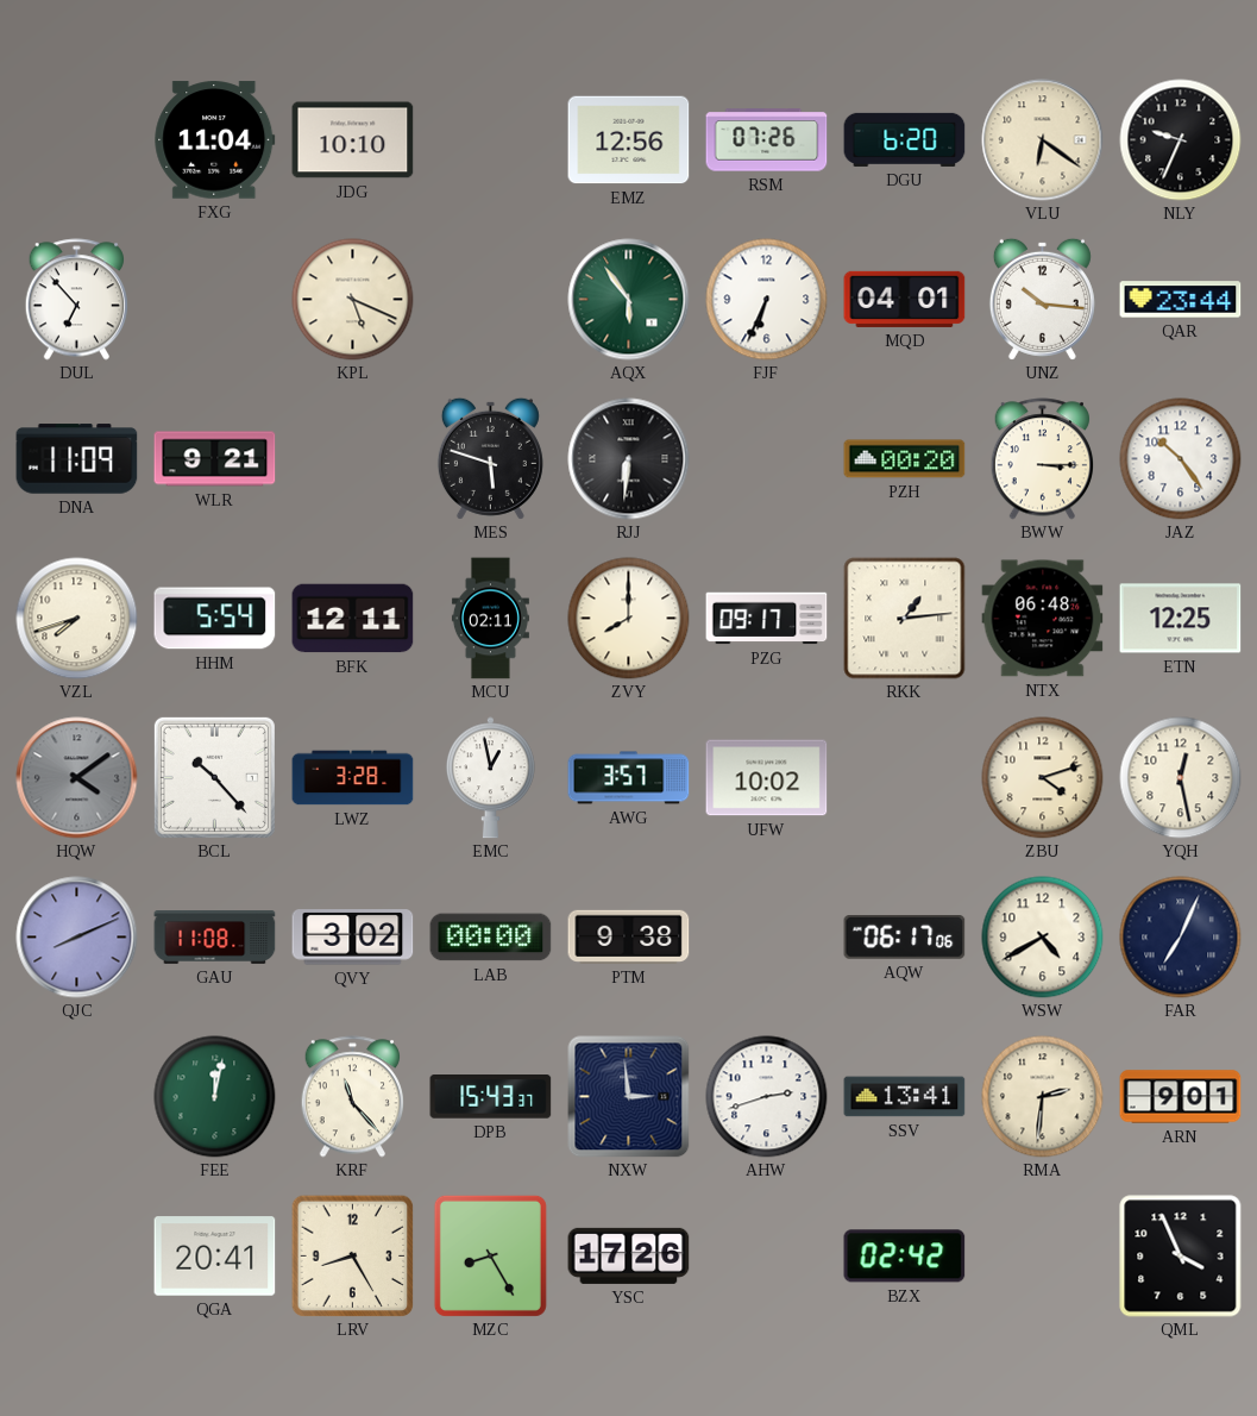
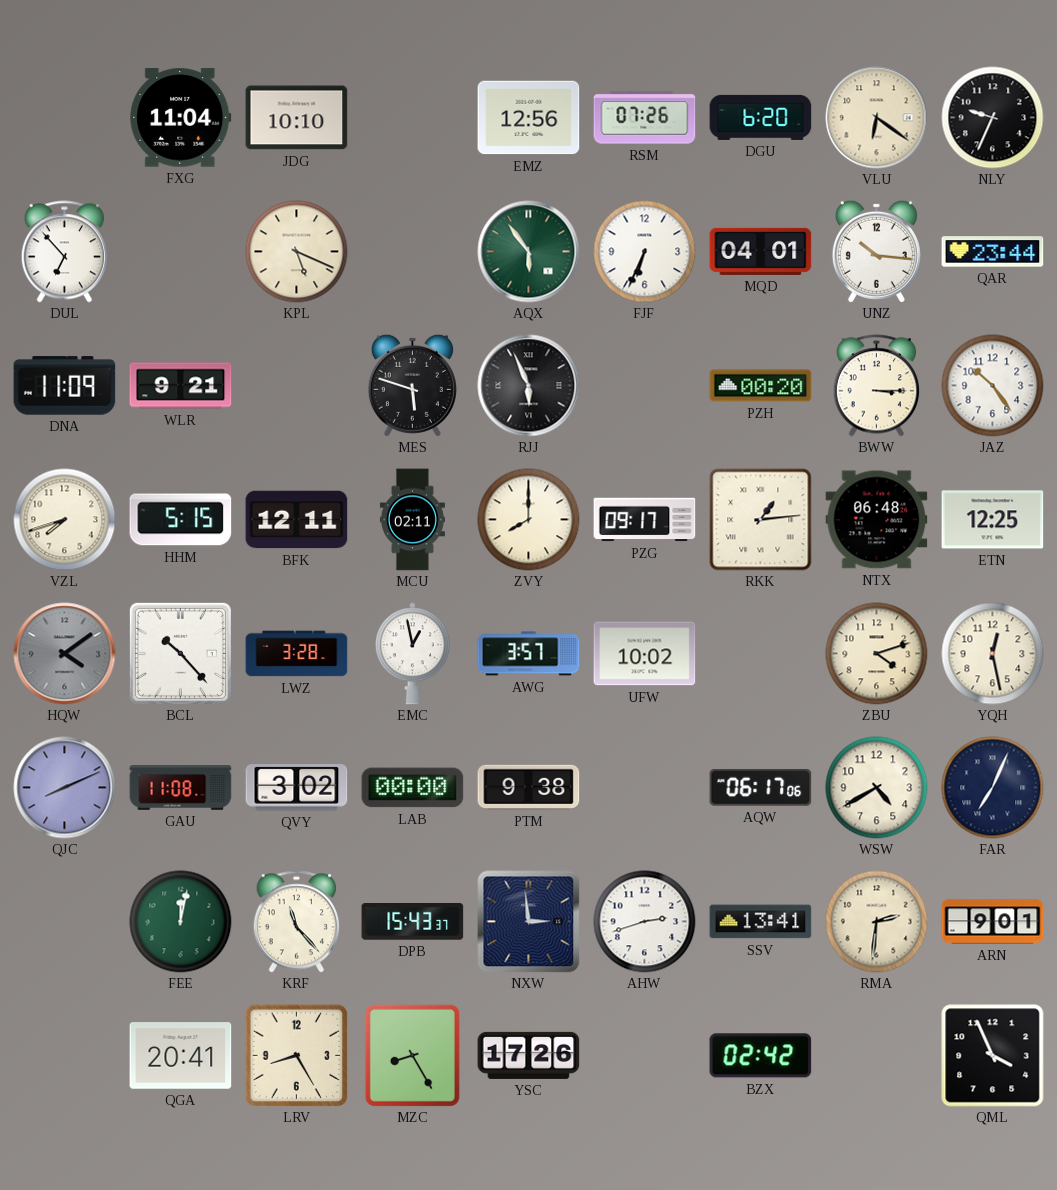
RJJ: 6:31 -> 5:56
HHM: 5:54 -> 5:15
